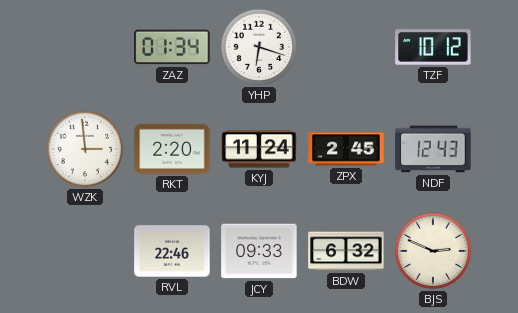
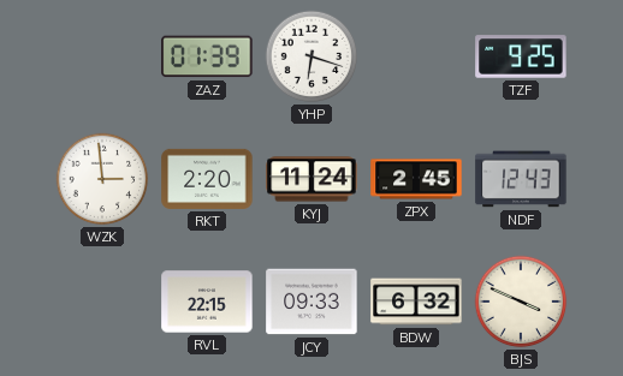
ZAZ: 01:34 -> 01:39
TZF: 10:12 -> 9:25
RVL: 22:46 -> 22:15
BJS: 2:49 -> 3:49
